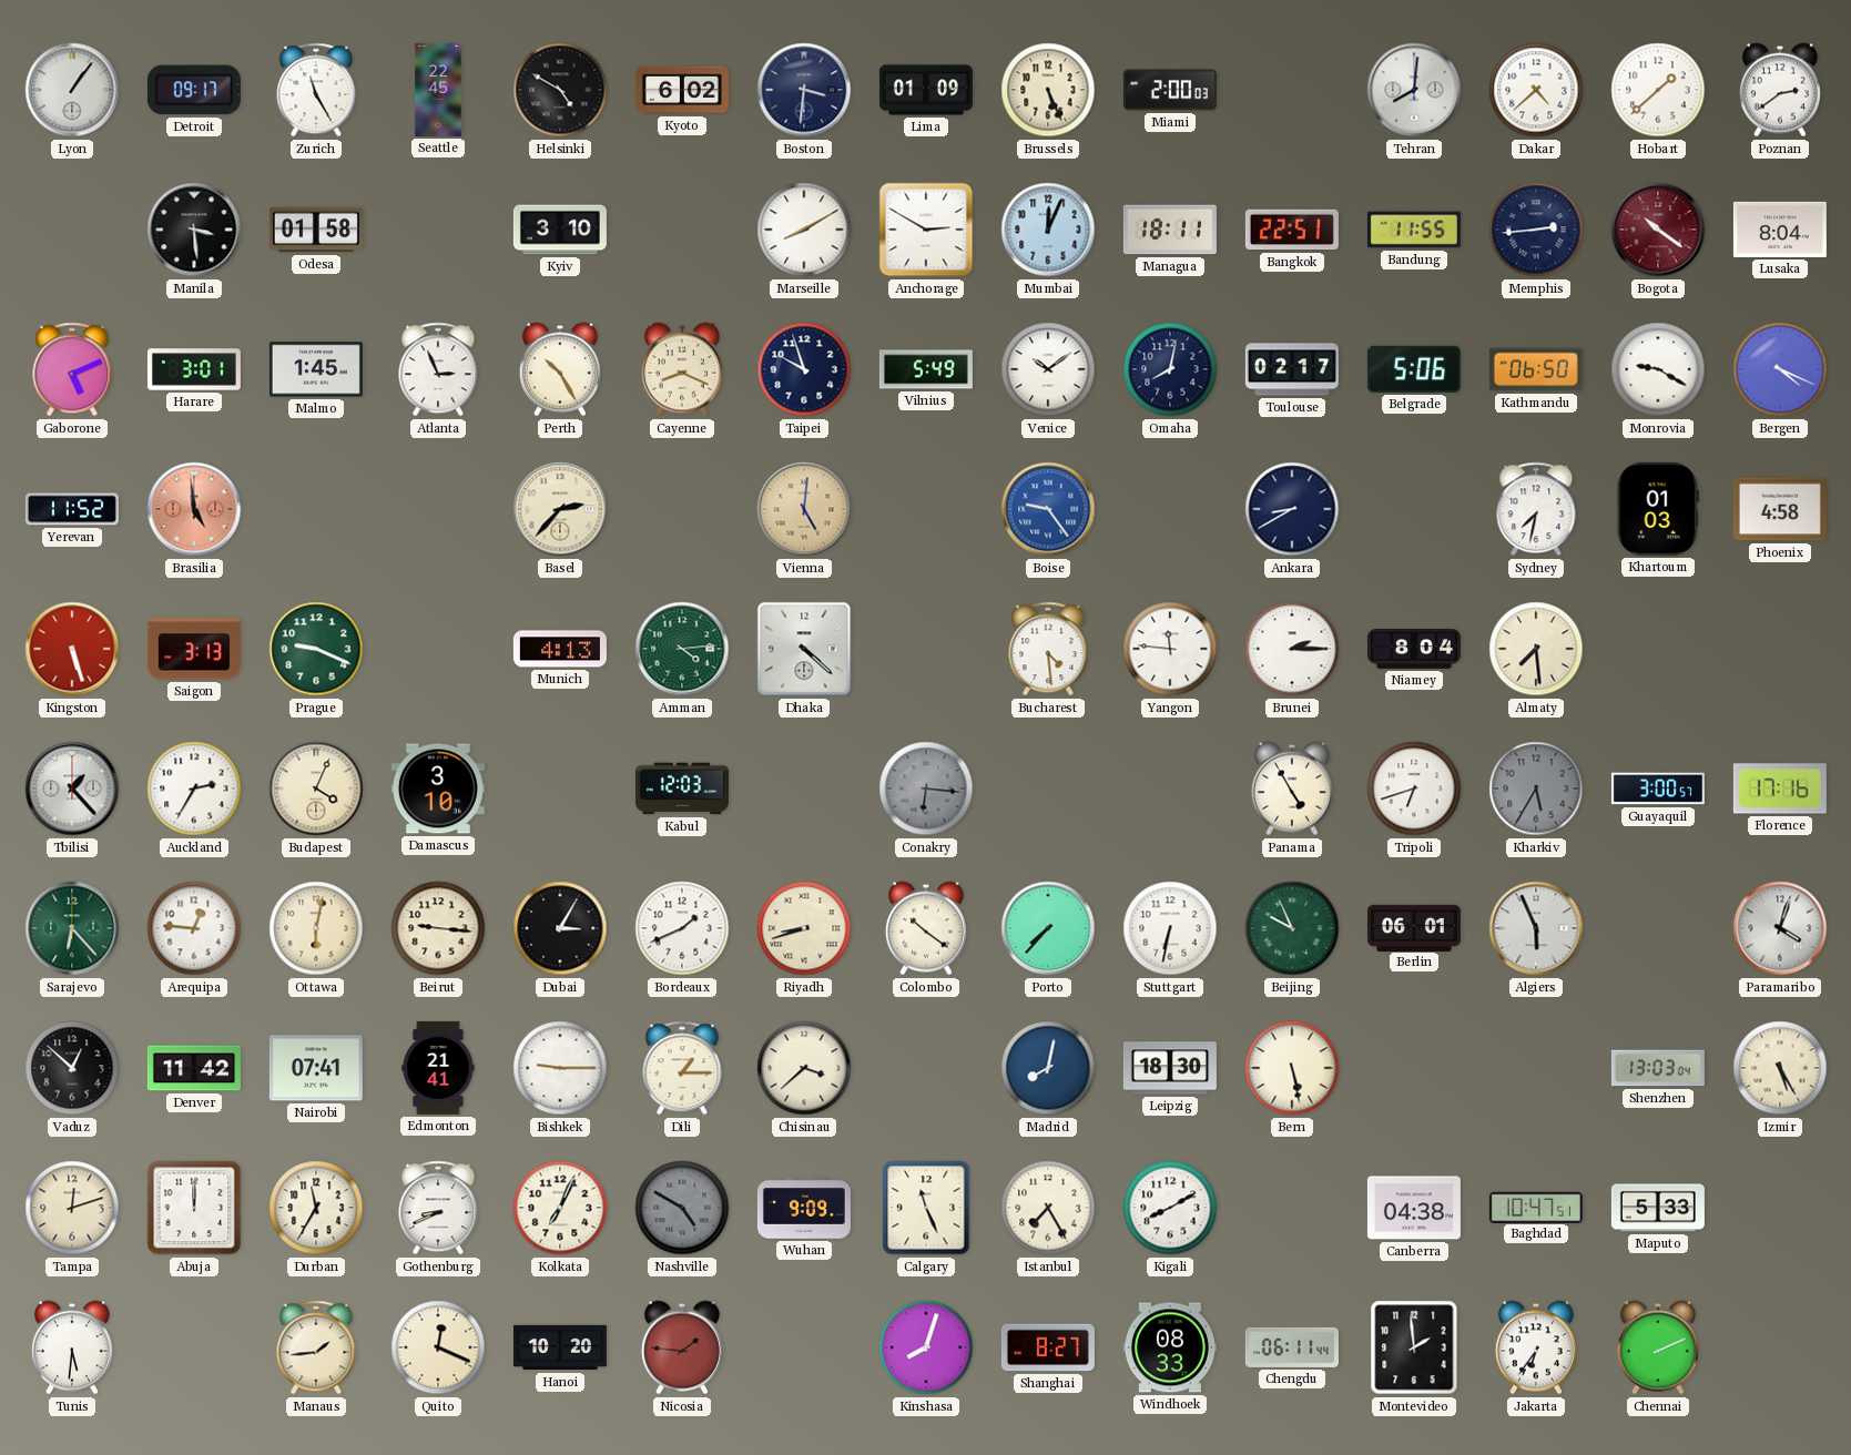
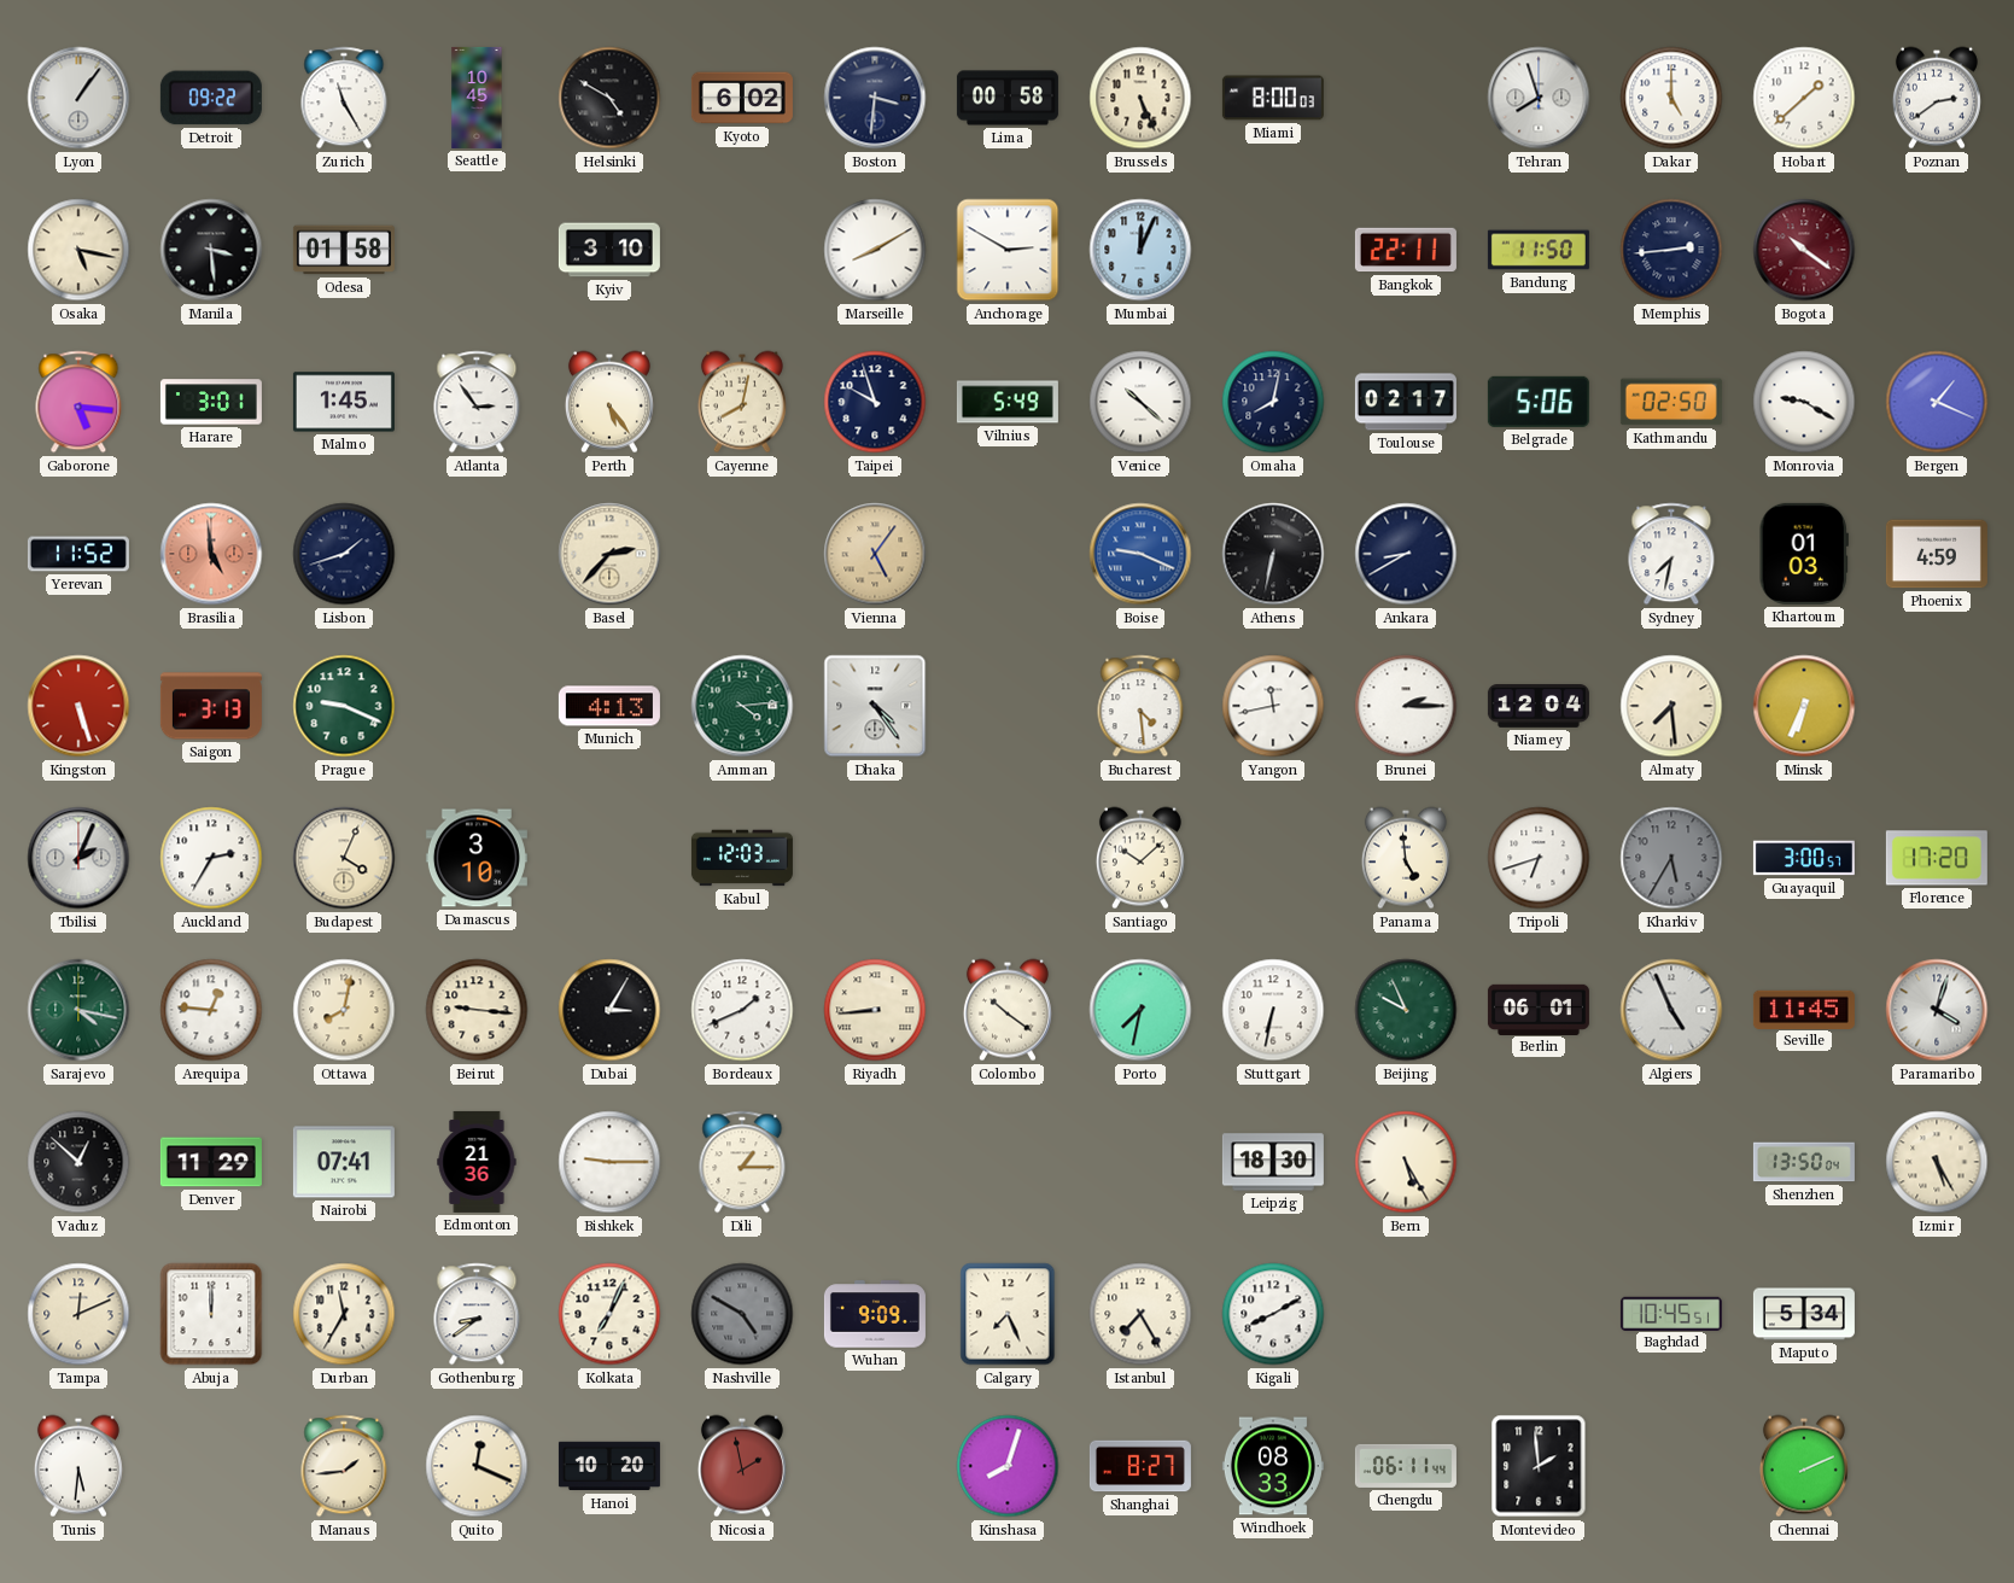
Detroit: 09:17 -> 09:22
Seattle: 22:45 -> 10:45
Lima: 01:09 -> 00:58
Miami: 2:00 -> 8:00
Tehran: 8:01 -> 7:57
Dakar: 4:38 -> 5:00
Osaka: none -> 5:17
Managua: 18:11 -> none
Bangkok: 22:51 -> 22:11
Bandung: 11:55 -> 11:50
Lusaka: 8:04 -> none
Gaborone: 5:11 -> 5:16
Atlanta: 2:56 -> 2:54
Perth: 10:25 -> 5:24
Cayenne: 8:19 -> 8:02
Venice: 10:09 -> 10:22
Kathmandu: 06:50 -> 02:50
Bergen: 4:19 -> 1:19
Lisbon: none -> 1:42
Vienna: 5:01 -> 5:06
Boise: 9:24 -> 9:19
Athens: none -> 6:32
Phoenix: 4:58 -> 4:59
Dhaka: 4:22 -> 4:24
Yangon: 11:46 -> 11:43
Niamey: 8:04 -> 12:04
Minsk: none -> 6:34
Tbilisi: 1:23 -> 2:04
Conakry: 6:16 -> none
Santiago: none -> 10:08
Panama: 4:55 -> 4:59
Florence: 17:16 -> 17:20
Sarajevo: 6:23 -> 4:17
Ottawa: 6:02 -> 8:02
Riyadh: 8:42 -> 8:44
Porto: 7:37 -> 7:32
Algiers: 5:56 -> 4:56
Seville: none -> 11:45
Denver: 11:42 -> 11:29
Edmonton: 21:41 -> 21:36
Chisinau: 3:38 -> none
Madrid: 8:02 -> none
Bern: 5:28 -> 5:25
Shenzhen: 13:03 -> 13:50
Tampa: 12:12 -> 12:11
Gothenburg: 8:41 -> 8:39
Calgary: 11:26 -> 7:26
Canberra: 04:38 -> none
Baghdad: 10:47 -> 10:45
Maputo: 5:33 -> 5:34
Nicosia: 1:46 -> 1:58
Jakarta: 6:36 -> none
